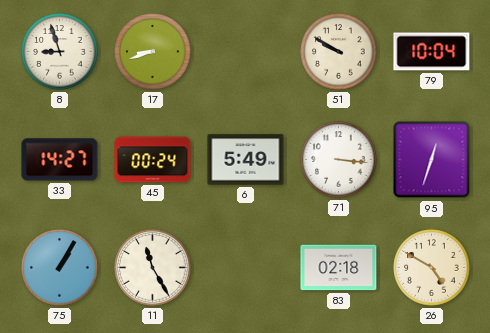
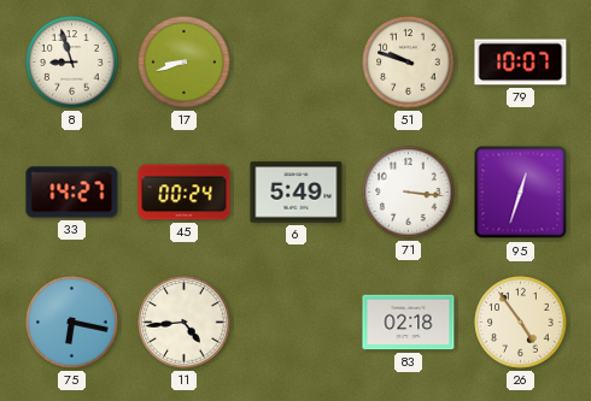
51: 9:50 -> 9:48
79: 10:04 -> 10:07
75: 1:05 -> 6:17
11: 11:25 -> 4:44
26: 4:50 -> 4:54
